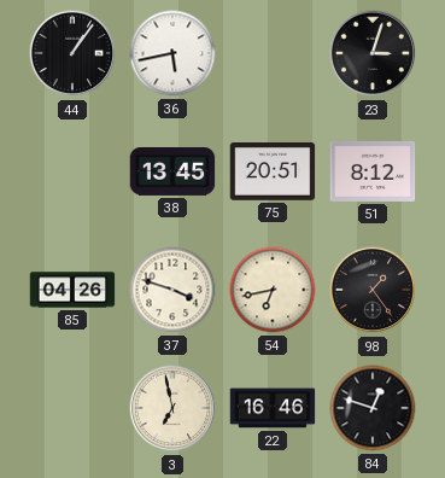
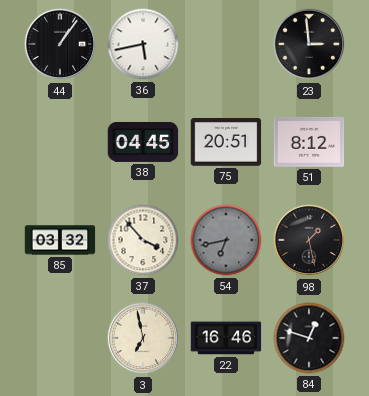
23: 3:03 -> 2:59
38: 13:45 -> 04:45
85: 04:26 -> 03:32
37: 3:48 -> 3:53
54 dial: cream -> grey
98: 1:24 -> 1:28
